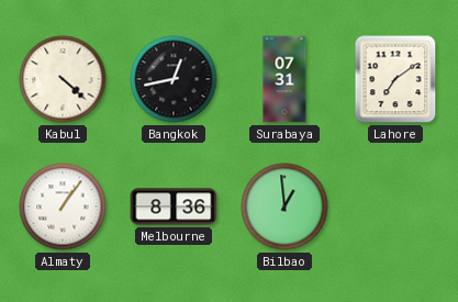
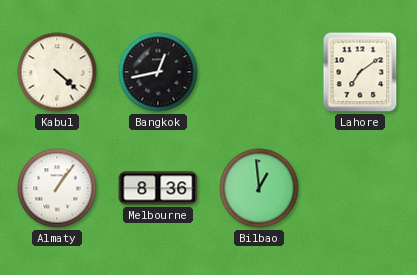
Surabaya: 07:31 -> none
